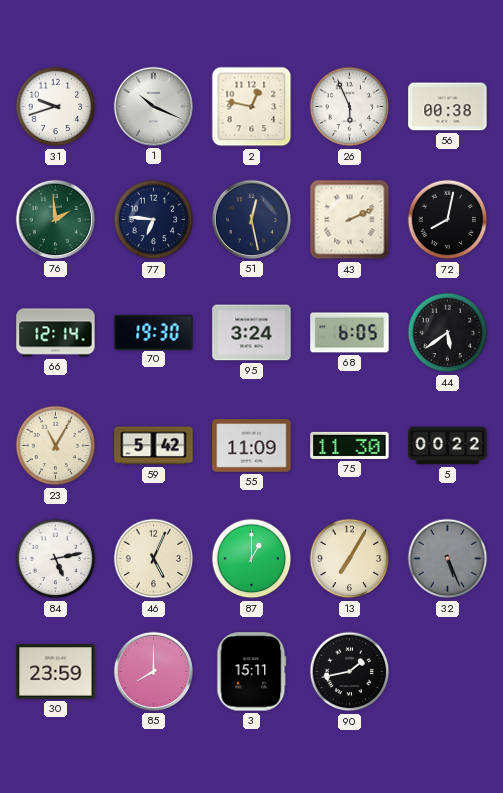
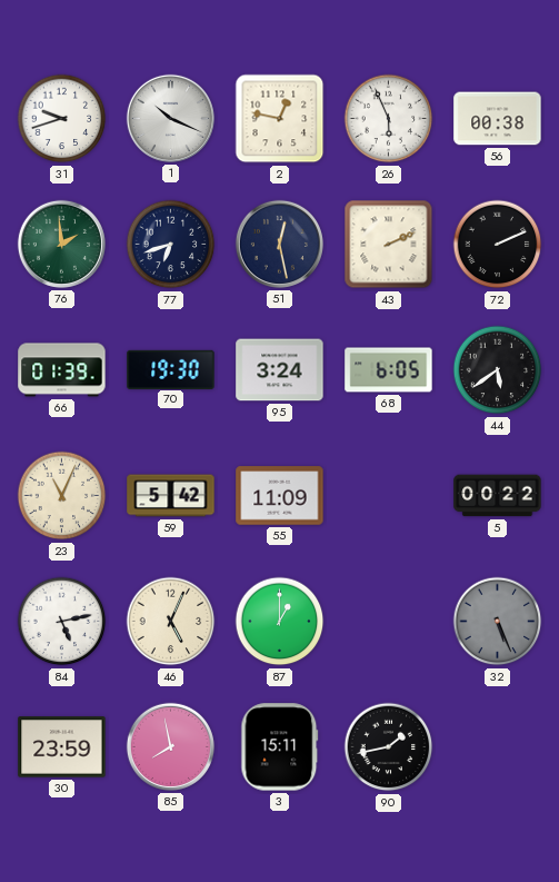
77: 6:46 -> 6:42
72: 8:02 -> 2:11
66: 12:14 -> 01:39
23: 11:05 -> 11:04
75: 11:30 -> none
13: 7:05 -> none
85: 8:00 -> 7:58
